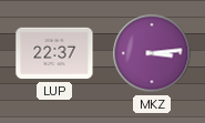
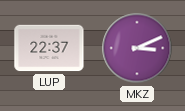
MKZ: 3:14 -> 3:11
